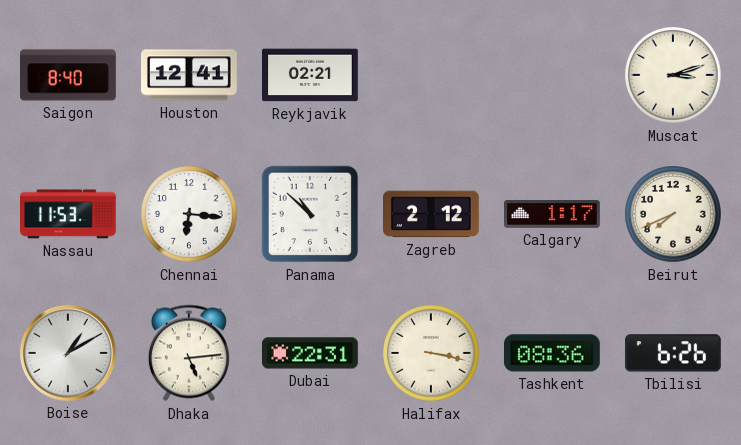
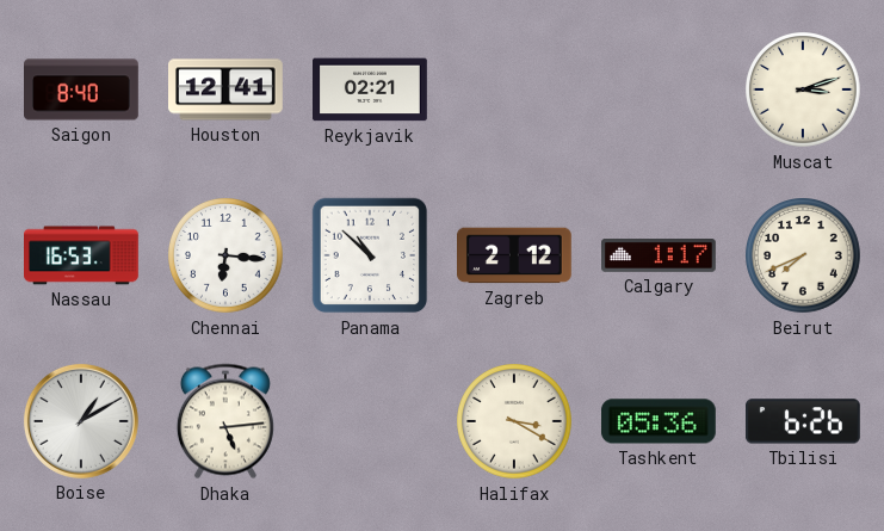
Nassau: 11:53 -> 16:53
Dubai: 22:31 -> none
Halifax: 3:17 -> 3:20
Tashkent: 08:36 -> 05:36
